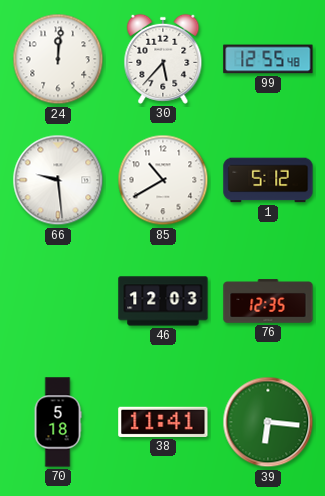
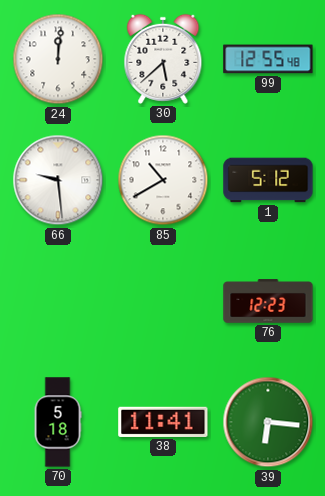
30: 5:37 -> 5:38
46: 12:03 -> none
76: 12:35 -> 12:23
